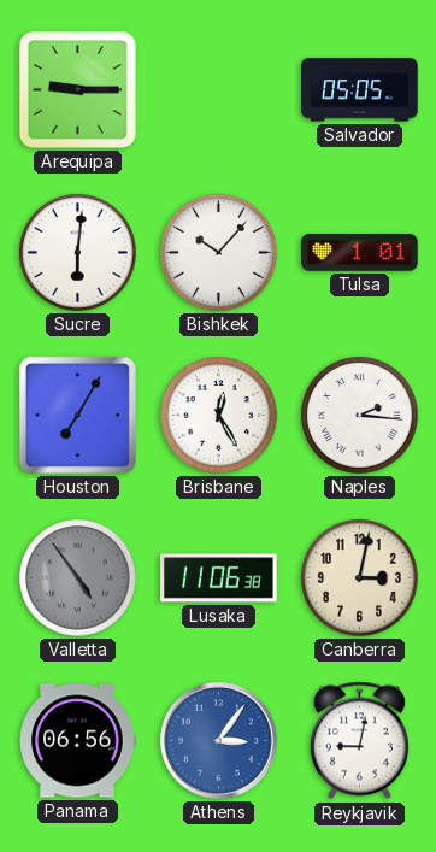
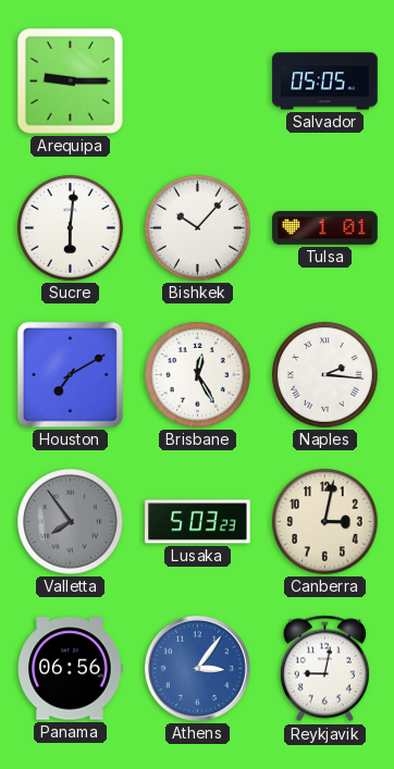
Houston: 7:05 -> 7:10
Valletta: 4:54 -> 7:54
Lusaka: 11:06 -> 5:03
